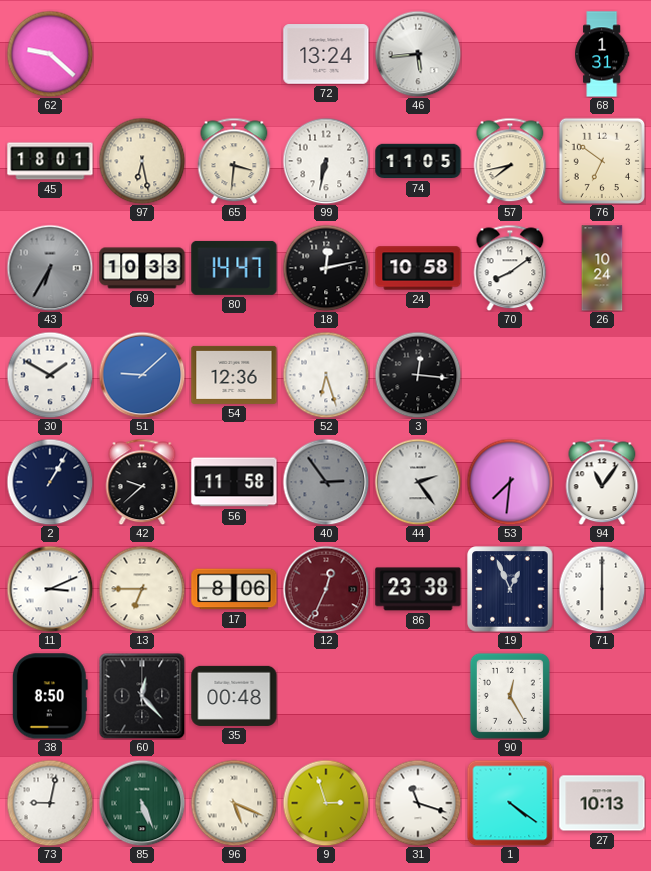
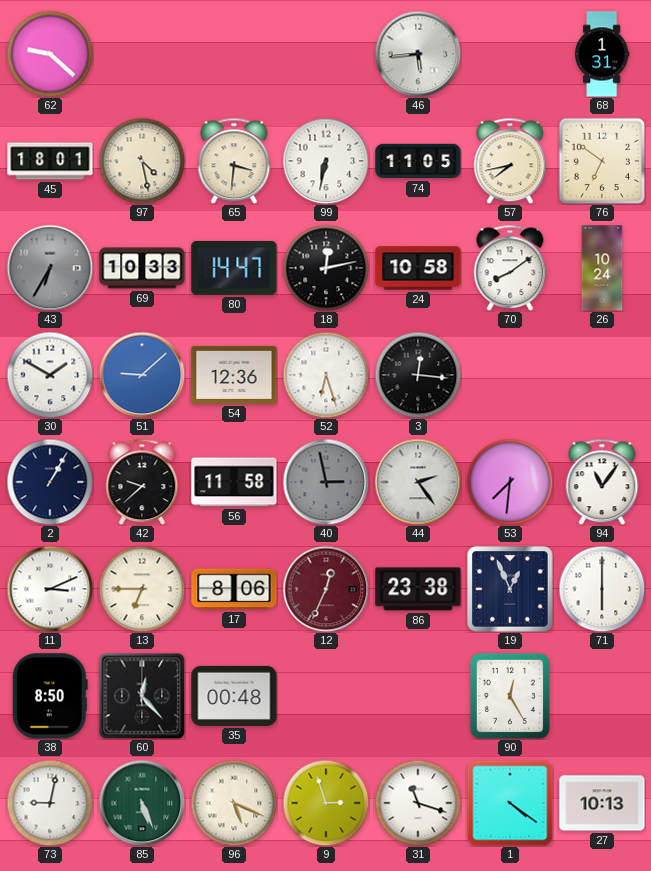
72: 13:24 -> none
97: 6:28 -> 4:28
40: 2:54 -> 2:58
